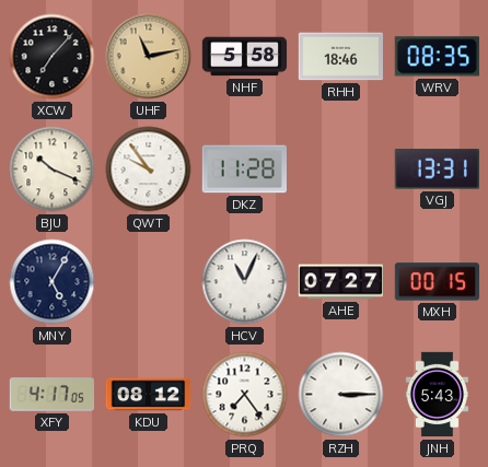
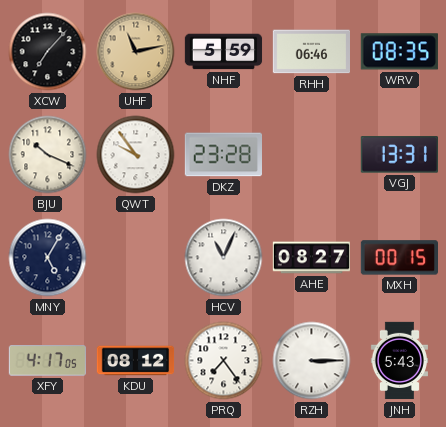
NHF: 5:58 -> 5:59
RHH: 18:46 -> 06:46
DKZ: 11:28 -> 23:28
AHE: 07:27 -> 08:27
